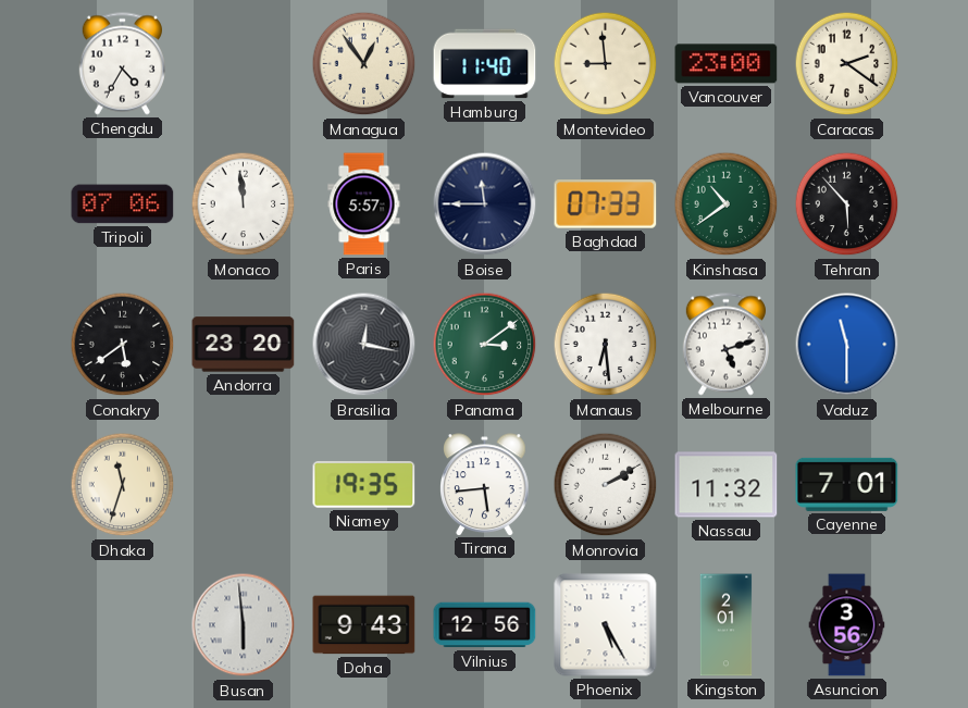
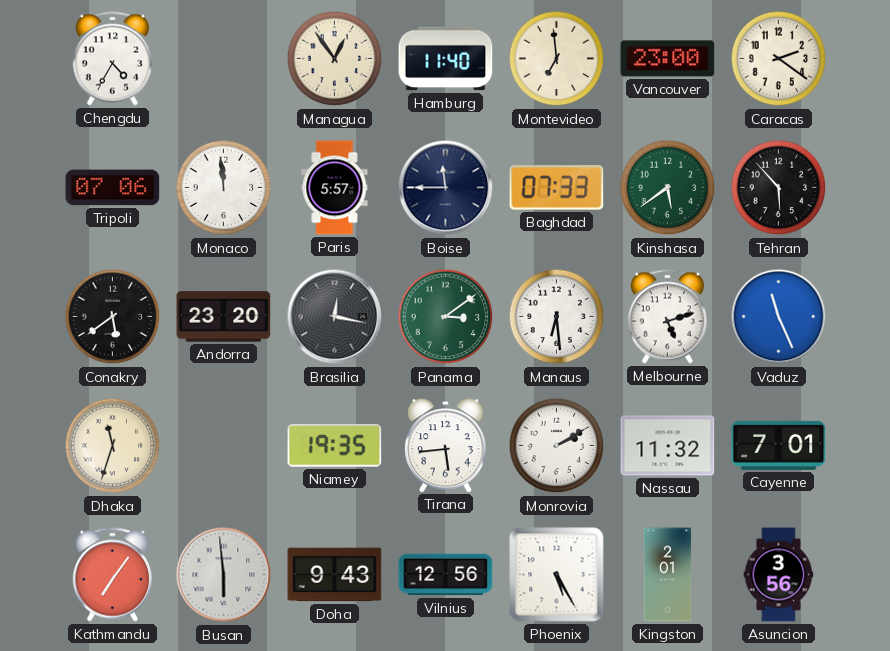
Montevideo: 8:59 -> 6:59
Kinshasa: 10:39 -> 5:39
Vaduz: 11:30 -> 11:26
Kathmandu: none -> 7:06
